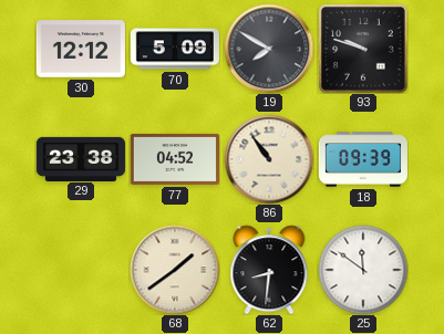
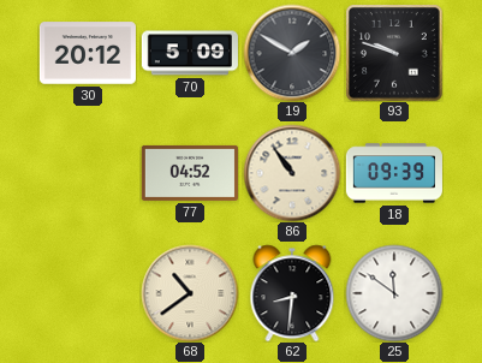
30: 12:12 -> 20:12
19: 7:50 -> 1:50
29: 23:38 -> none
68: 1:39 -> 10:39
